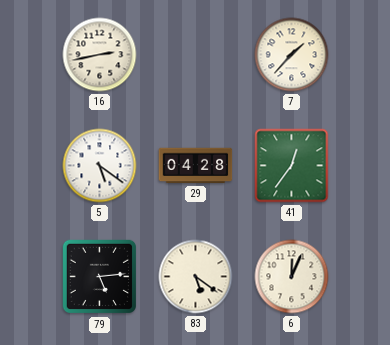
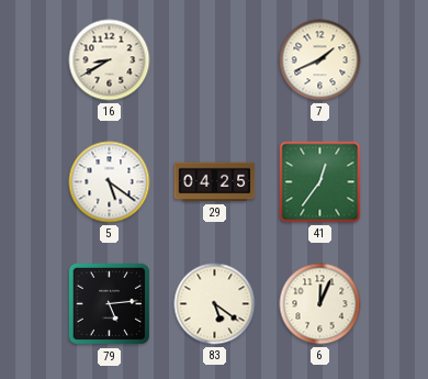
16: 2:43 -> 8:40
7: 1:37 -> 1:41
29: 04:28 -> 04:25
